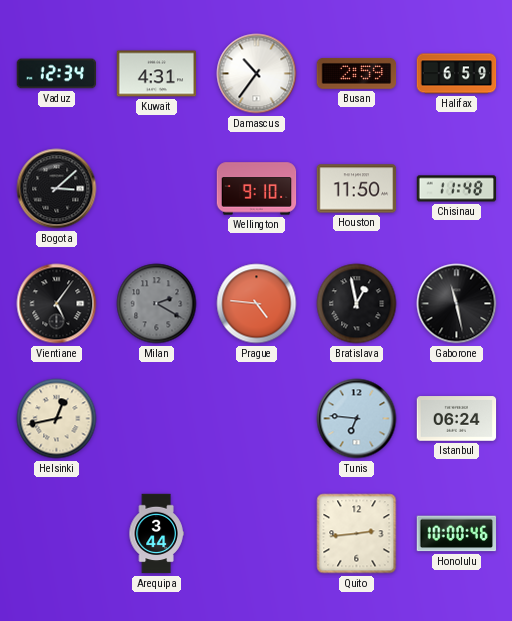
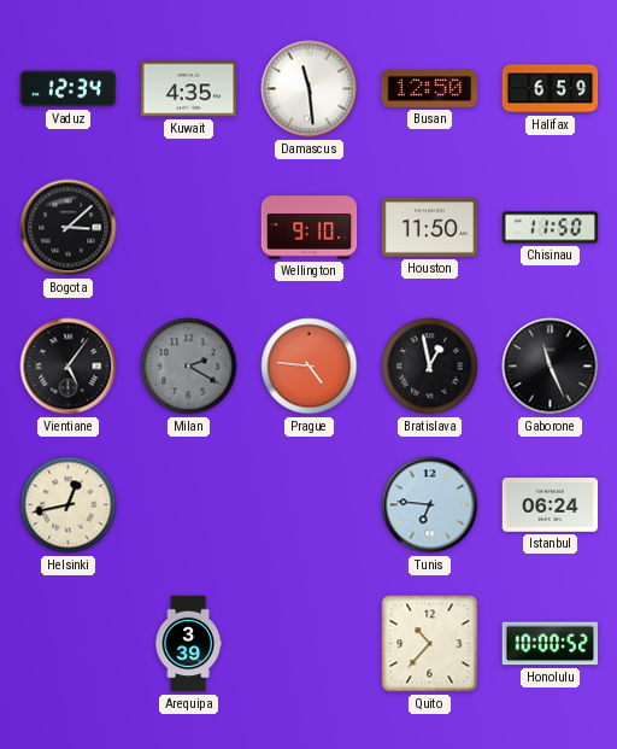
Kuwait: 4:31 -> 4:35
Damascus: 10:36 -> 11:29
Busan: 2:59 -> 12:50
Chisinau: 11:48 -> 11:50
Gaborone: 11:28 -> 11:26
Arequipa: 3:44 -> 3:39
Quito: 2:44 -> 10:37
Honolulu: 10:00:46 -> 10:00:52
